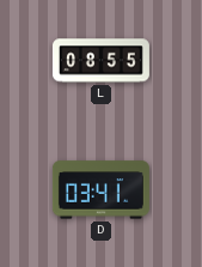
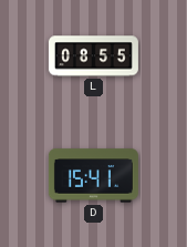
D: 03:41 -> 15:41
